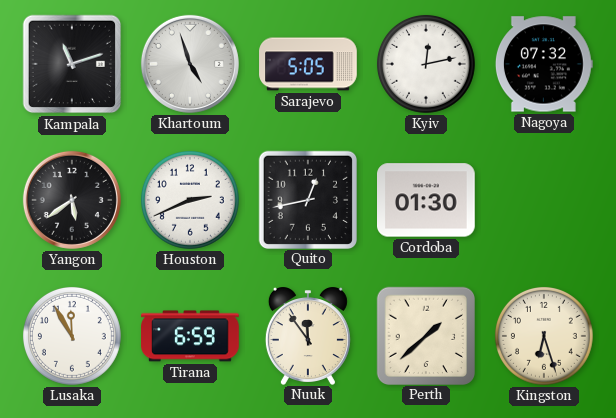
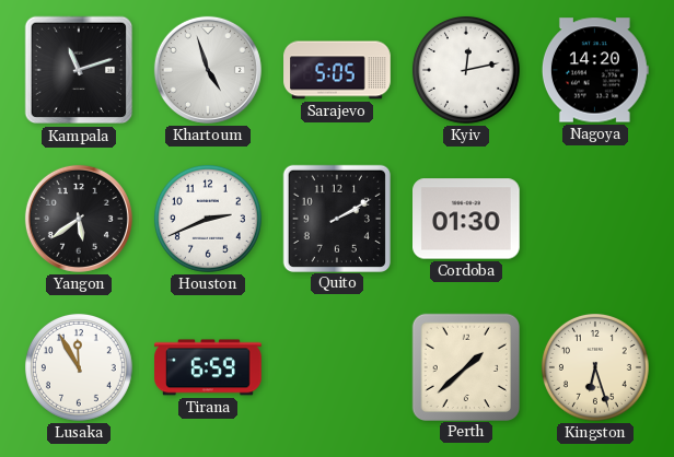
Nagoya: 07:32 -> 14:20
Quito: 12:43 -> 2:10
Nuuk: 11:54 -> none
